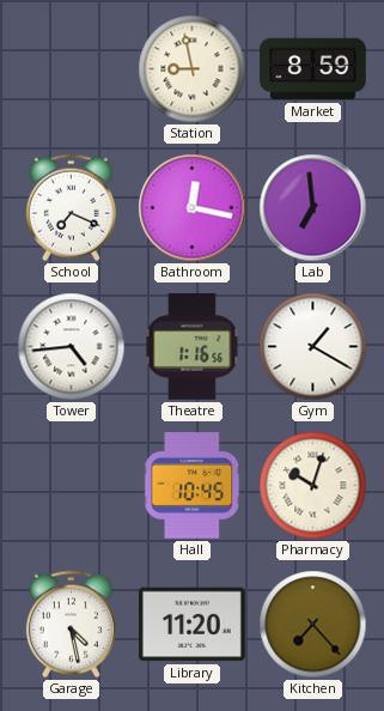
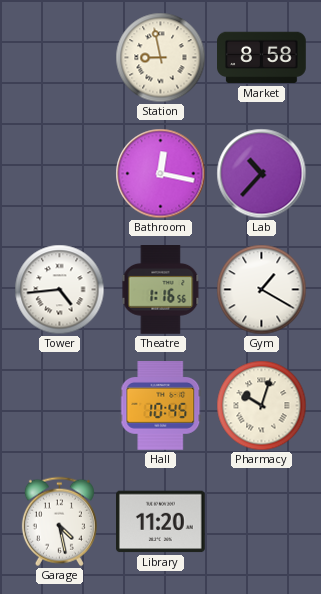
Market: 8:59 -> 8:58
School: 7:19 -> none
Lab: 6:59 -> 10:37
Kitchen: 7:23 -> none
